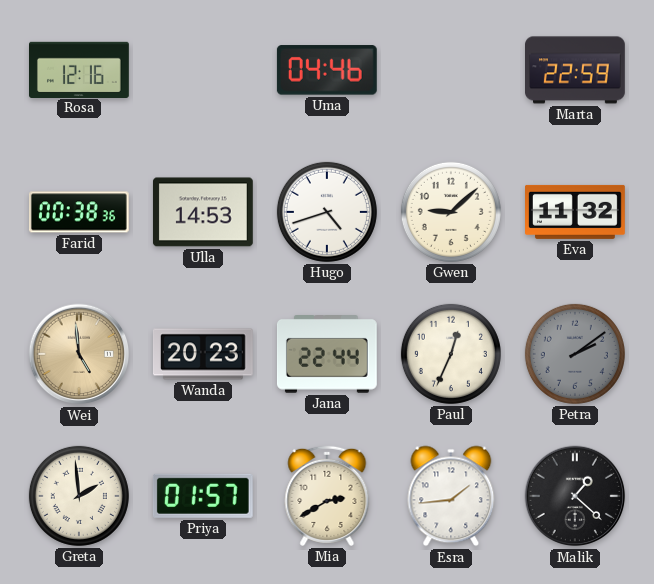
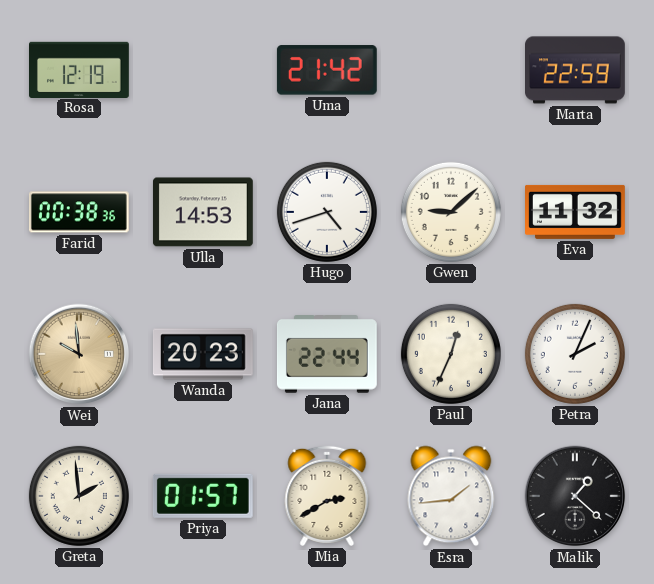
Rosa: 12:16 -> 12:19
Uma: 04:46 -> 21:42
Wei: 4:59 -> 9:59
Petra: 2:09 -> 2:04
Petra dial: grey -> white
